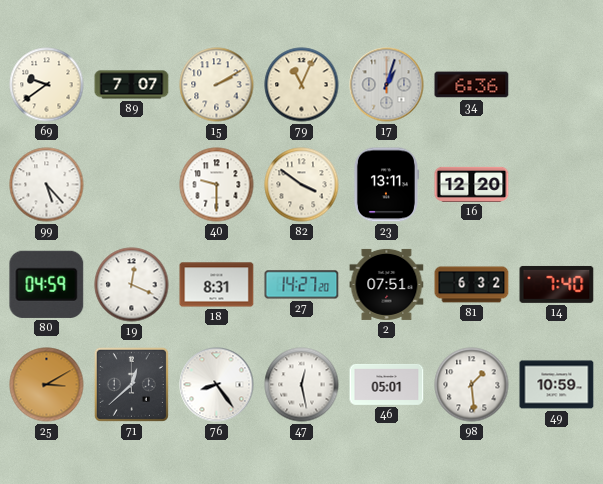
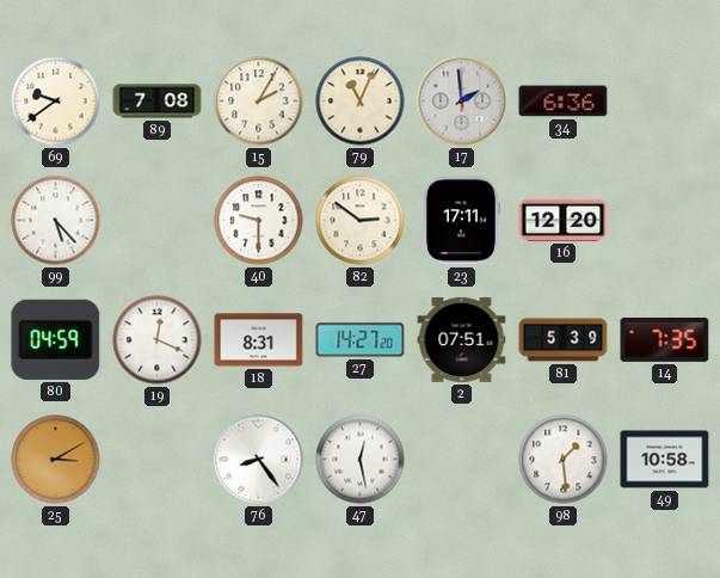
89: 7:07 -> 7:08
15: 2:10 -> 2:05
17: 1:03 -> 1:59
82: 3:51 -> 2:51
23: 13:11 -> 17:11
81: 6:32 -> 5:39
14: 7:40 -> 7:35
71: 12:38 -> none
46: 05:01 -> none
49: 10:59 -> 10:58
